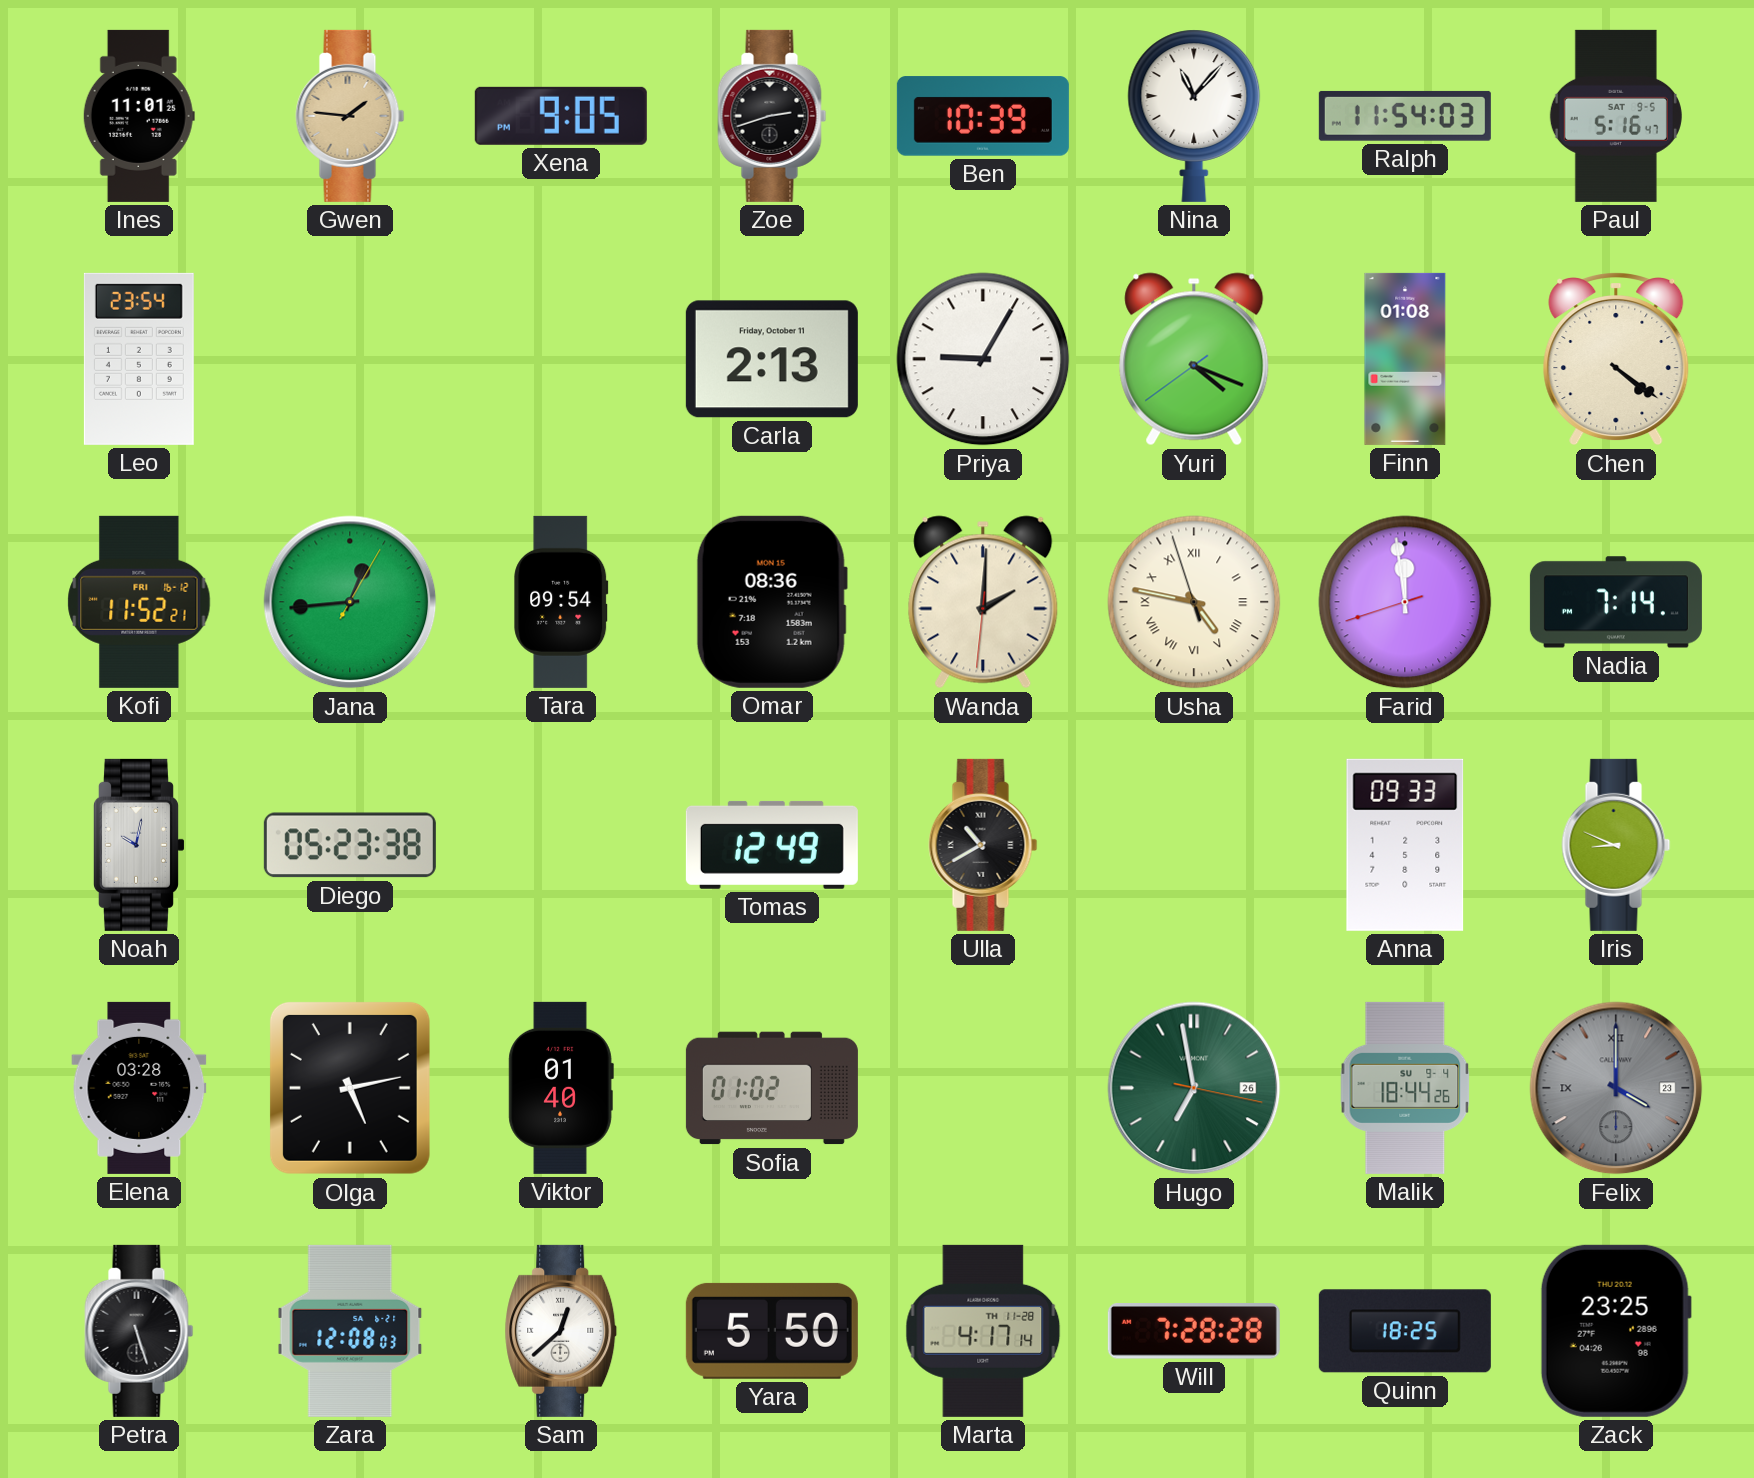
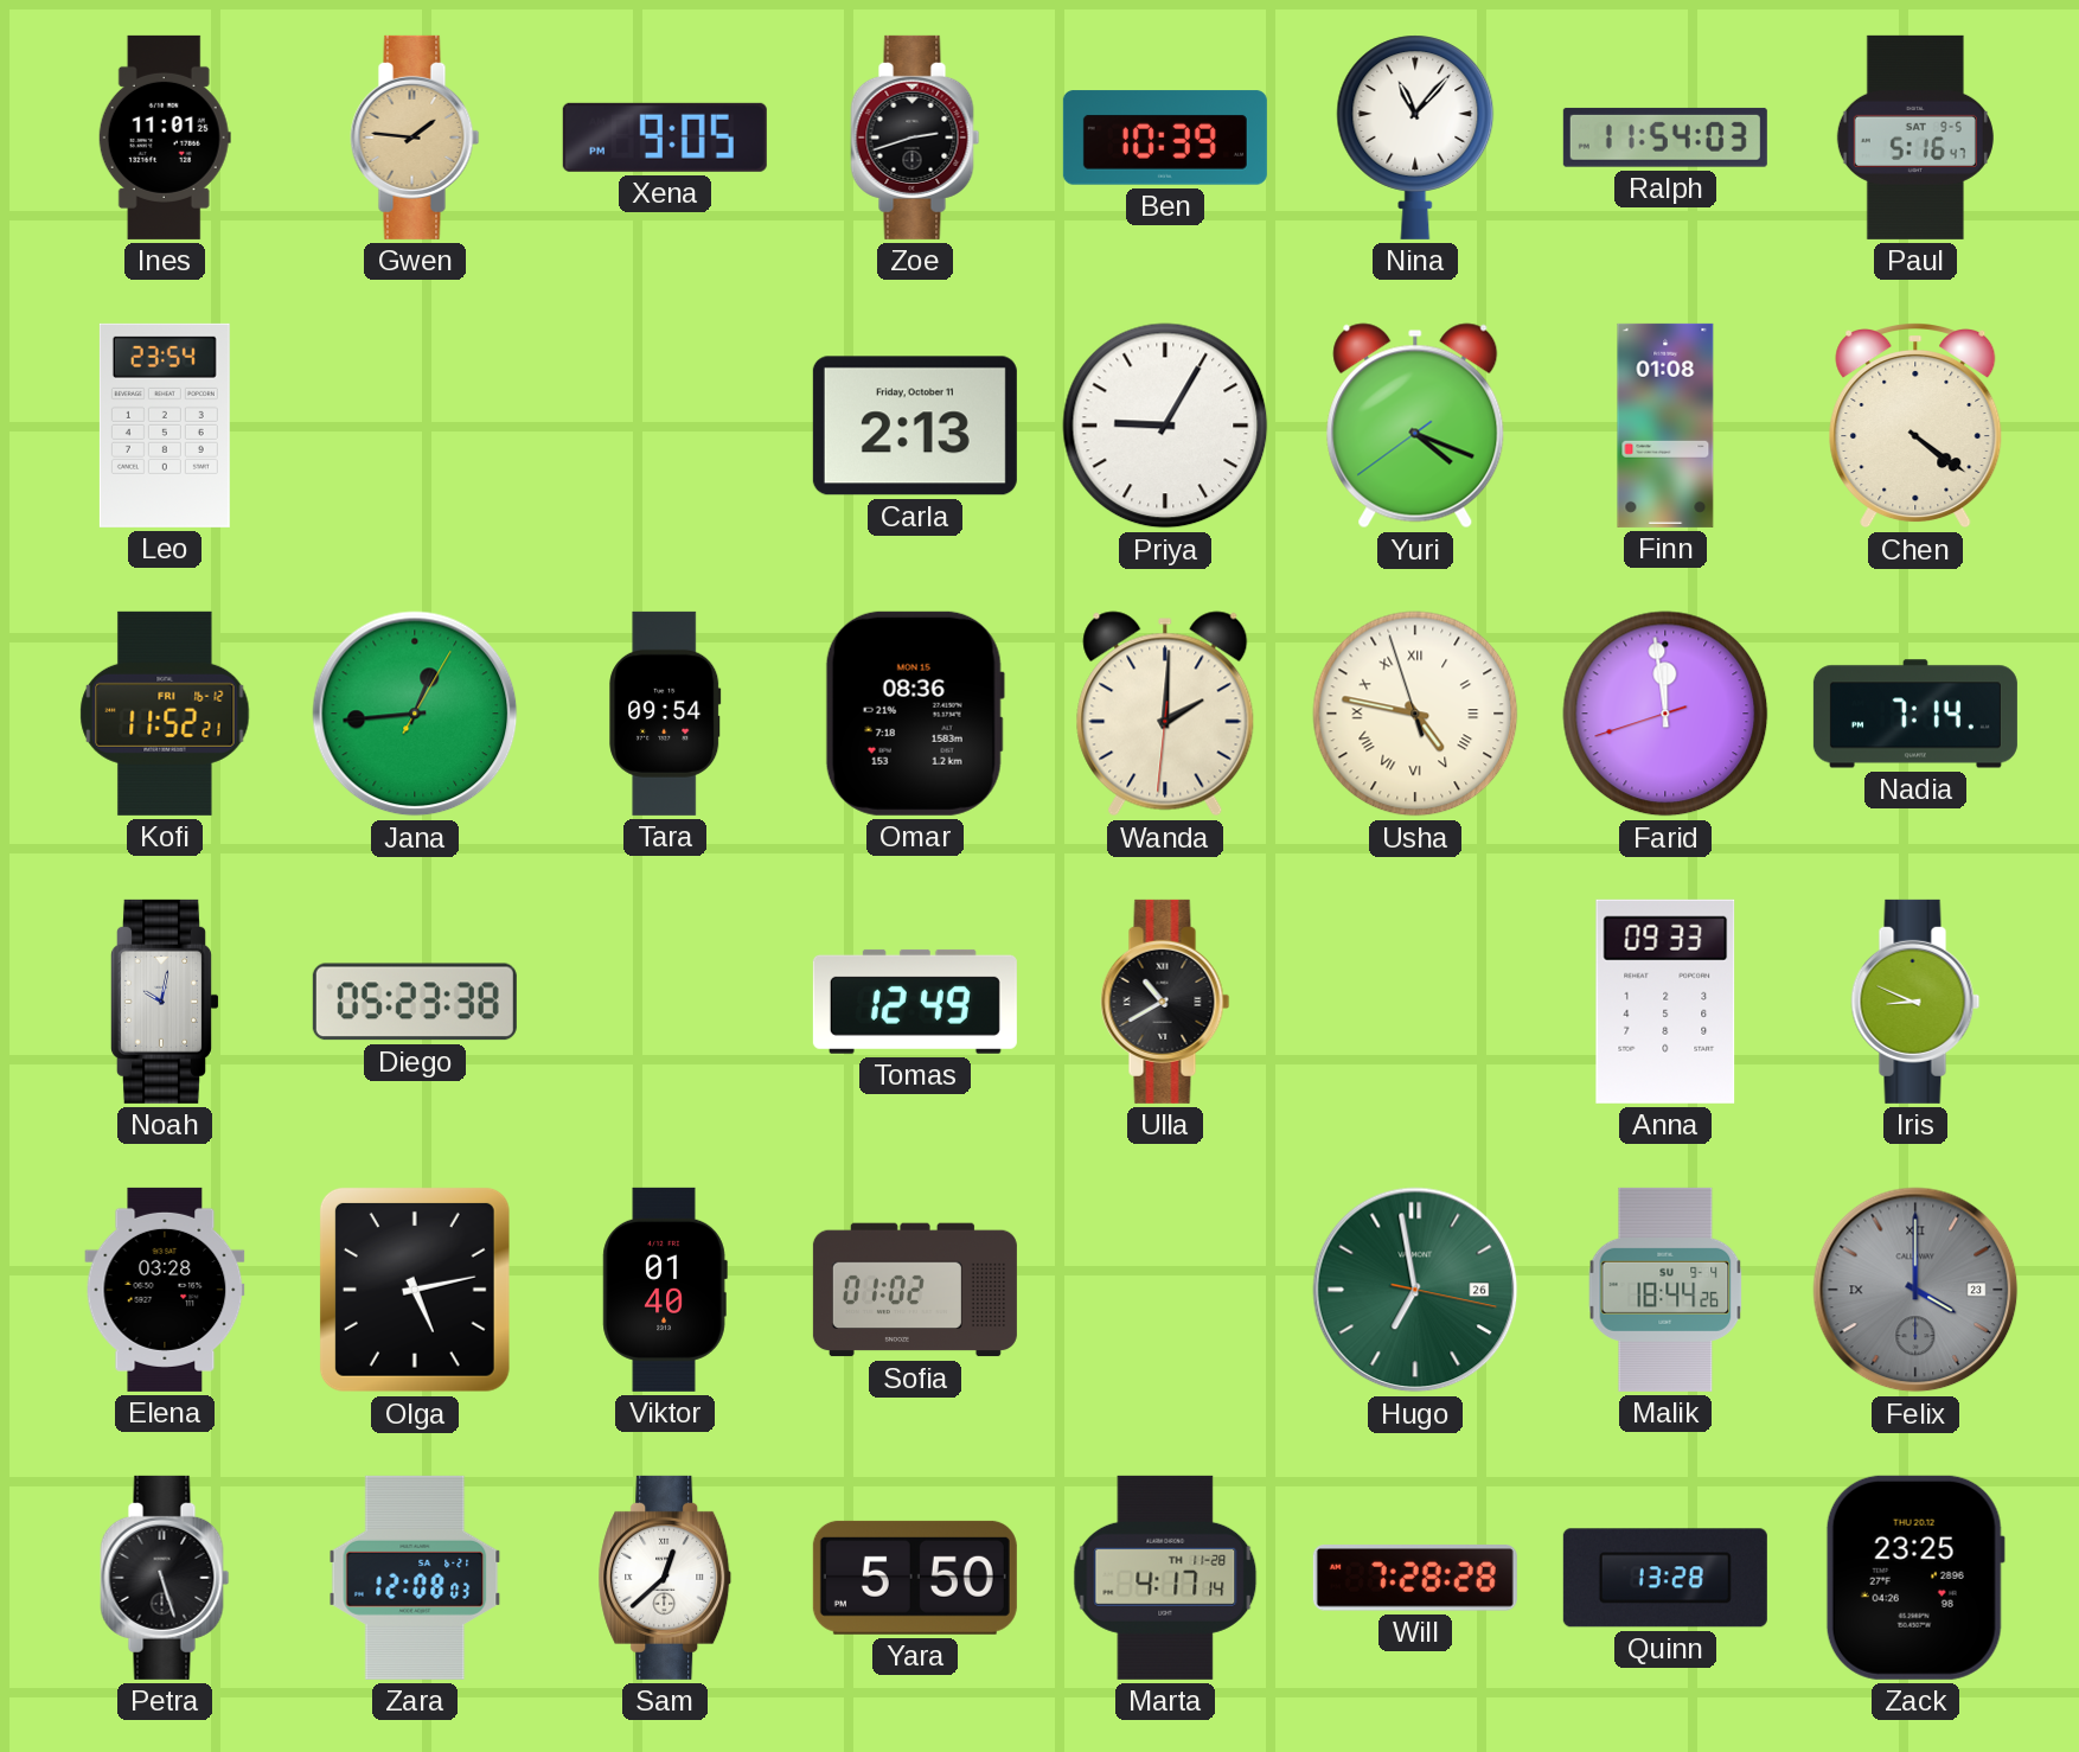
Quinn: 18:25 -> 13:28
